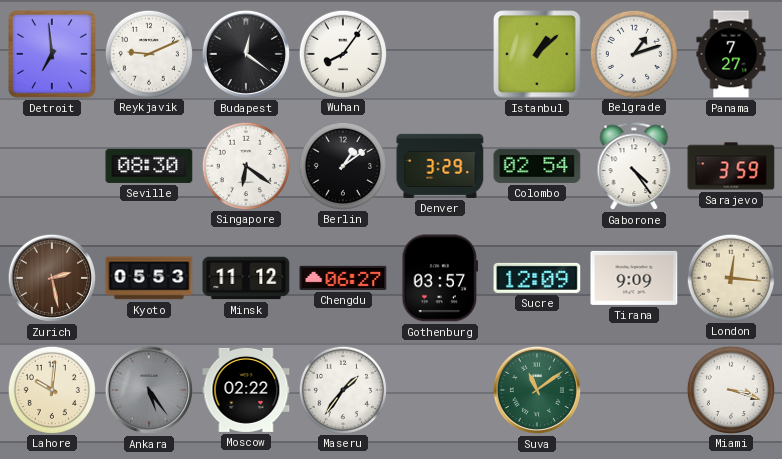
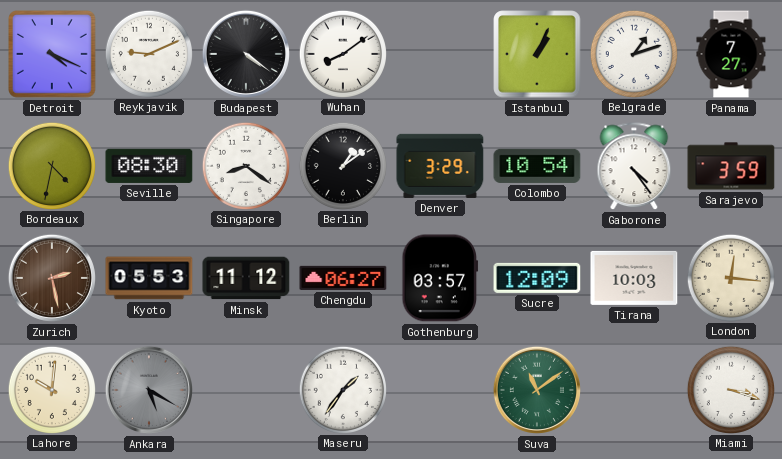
Detroit: 6:59 -> 4:19
Budapest: 12:21 -> 4:21
Wuhan: 8:06 -> 8:09
Istanbul: 1:08 -> 1:04
Bordeaux: none -> 4:32
Singapore: 6:21 -> 8:21
Colombo: 02:54 -> 10:54
Tirana: 9:09 -> 10:03
Ankara: 5:24 -> 5:20
Moscow: 02:22 -> none
